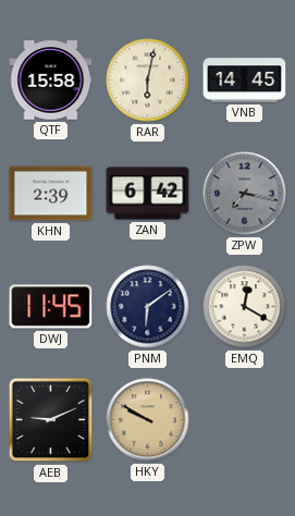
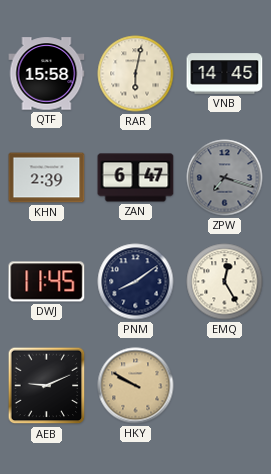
ZAN: 6:42 -> 6:47
ZPW: 7:17 -> 7:18
PNM: 6:09 -> 8:09
EMQ: 12:20 -> 12:25
